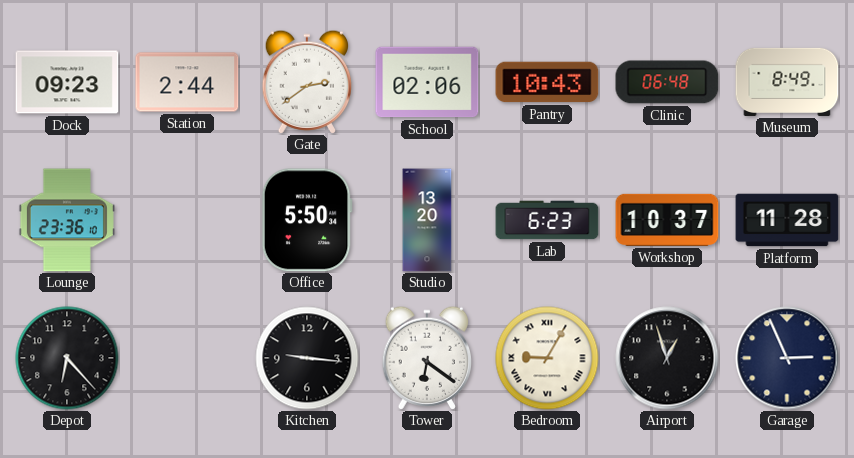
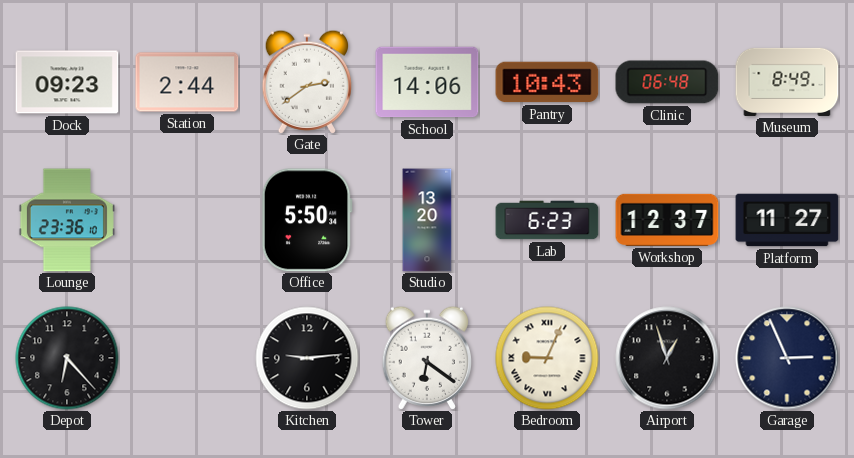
School: 02:06 -> 14:06
Workshop: 10:37 -> 12:37
Platform: 11:28 -> 11:27
Kitchen: 9:16 -> 9:14
Bedroom: 9:05 -> 9:04
